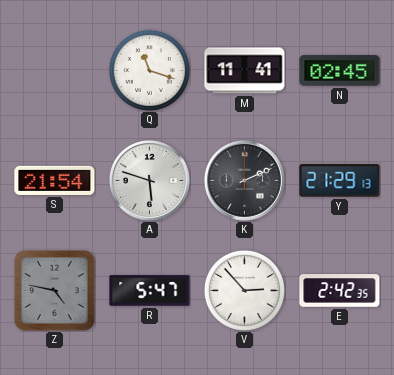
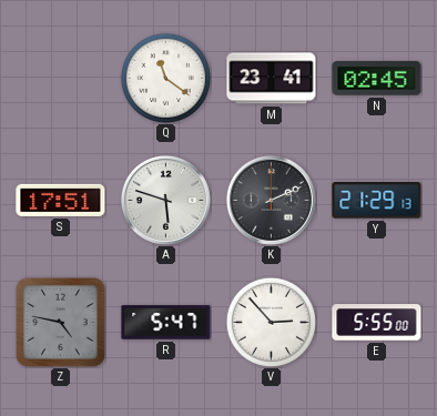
Q: 11:18 -> 11:21
M: 11:41 -> 23:41
S: 21:54 -> 17:51
E: 2:42 -> 5:55
